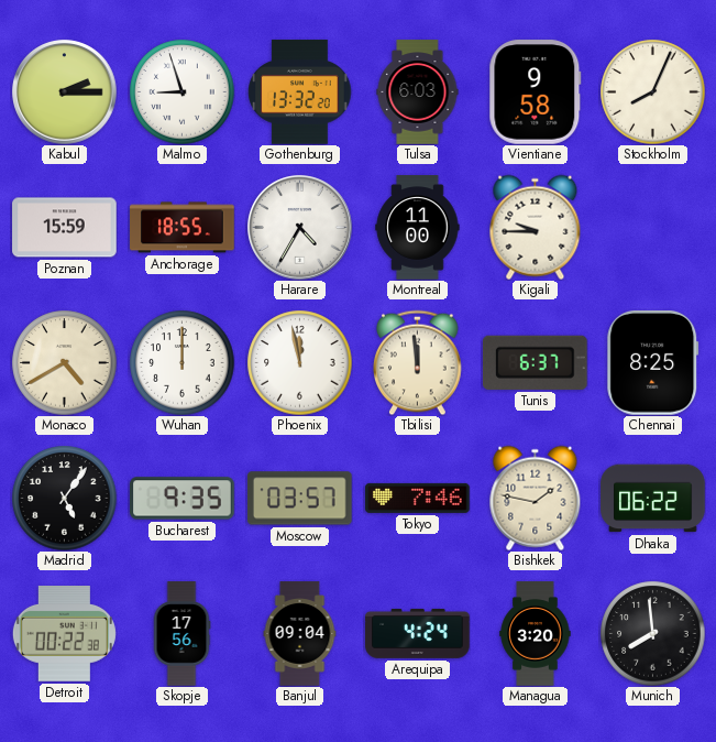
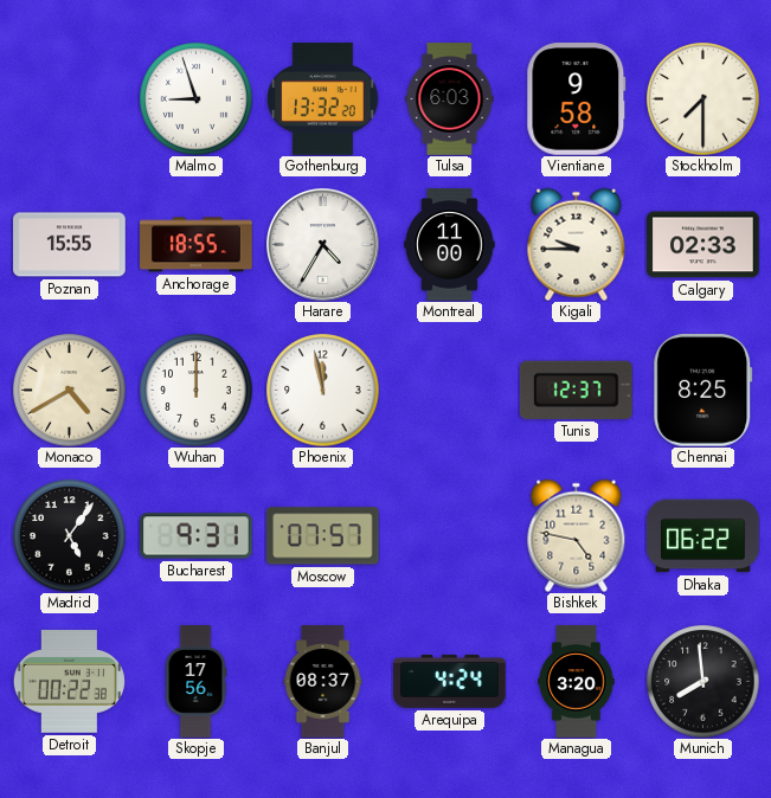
Kabul: 2:15 -> none
Stockholm: 8:04 -> 7:30
Poznan: 15:59 -> 15:55
Calgary: none -> 02:33
Tbilisi: 11:59 -> none
Tunis: 6:37 -> 12:37
Bucharest: 9:35 -> 9:31
Moscow: 03:57 -> 07:57
Tokyo: 7:46 -> none
Bishkek: 1:47 -> 4:47
Banjul: 09:04 -> 08:37
